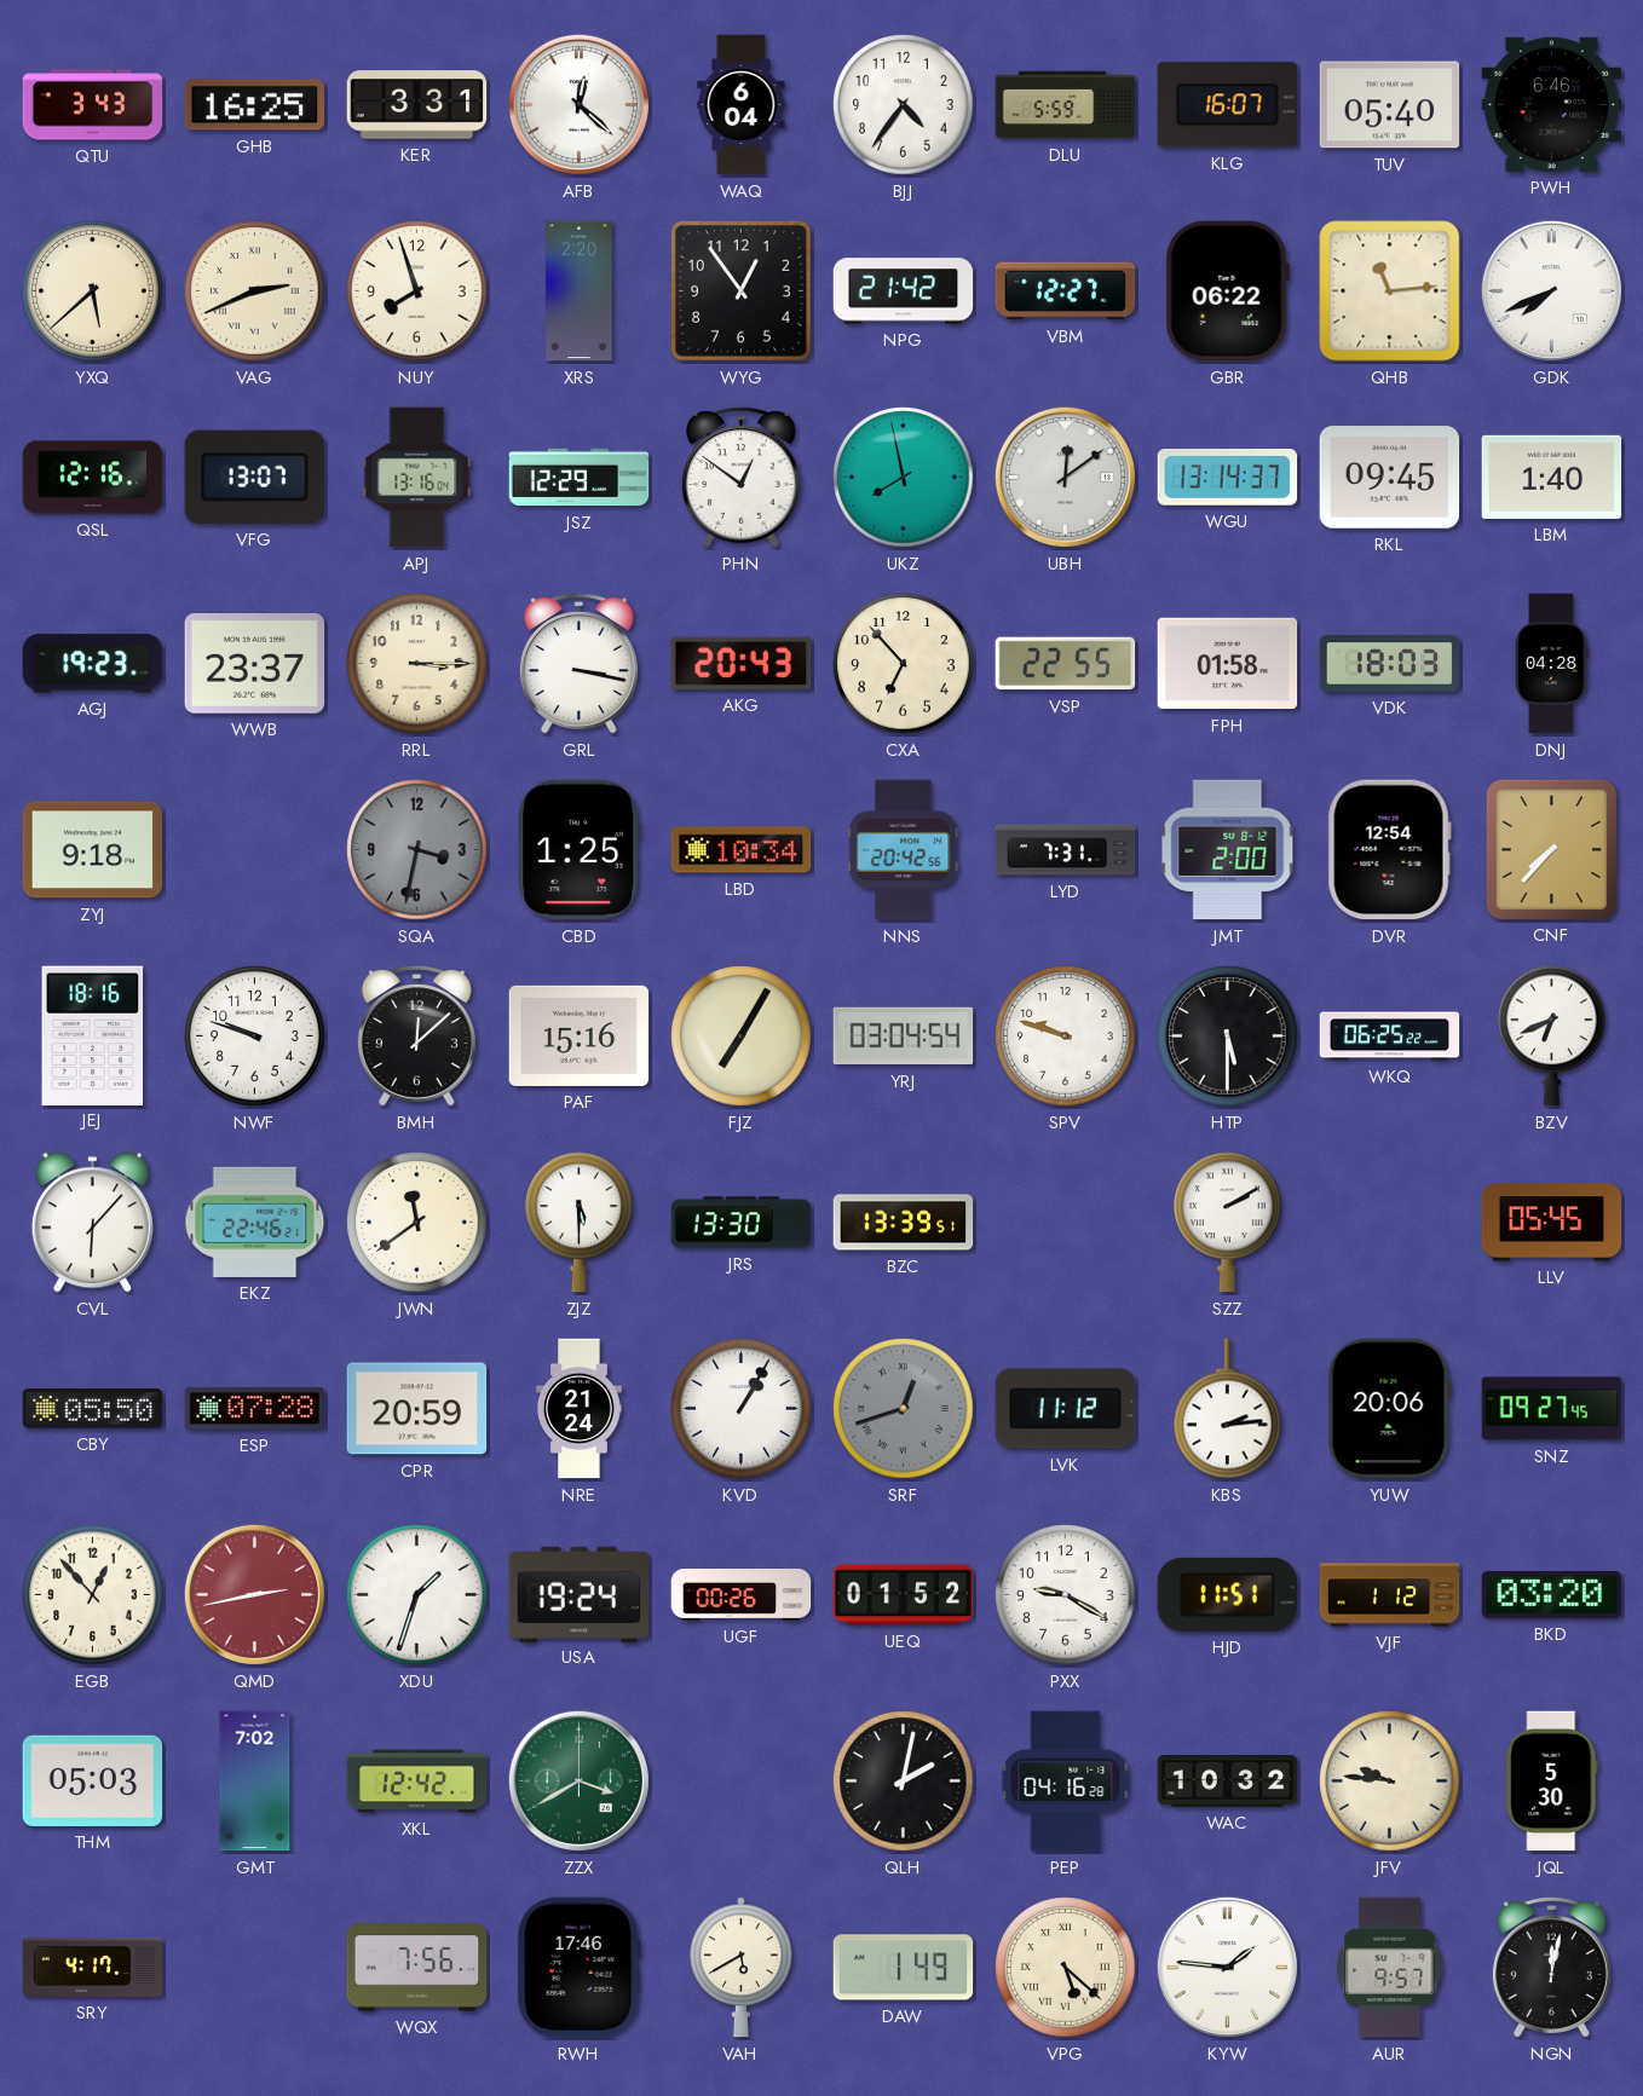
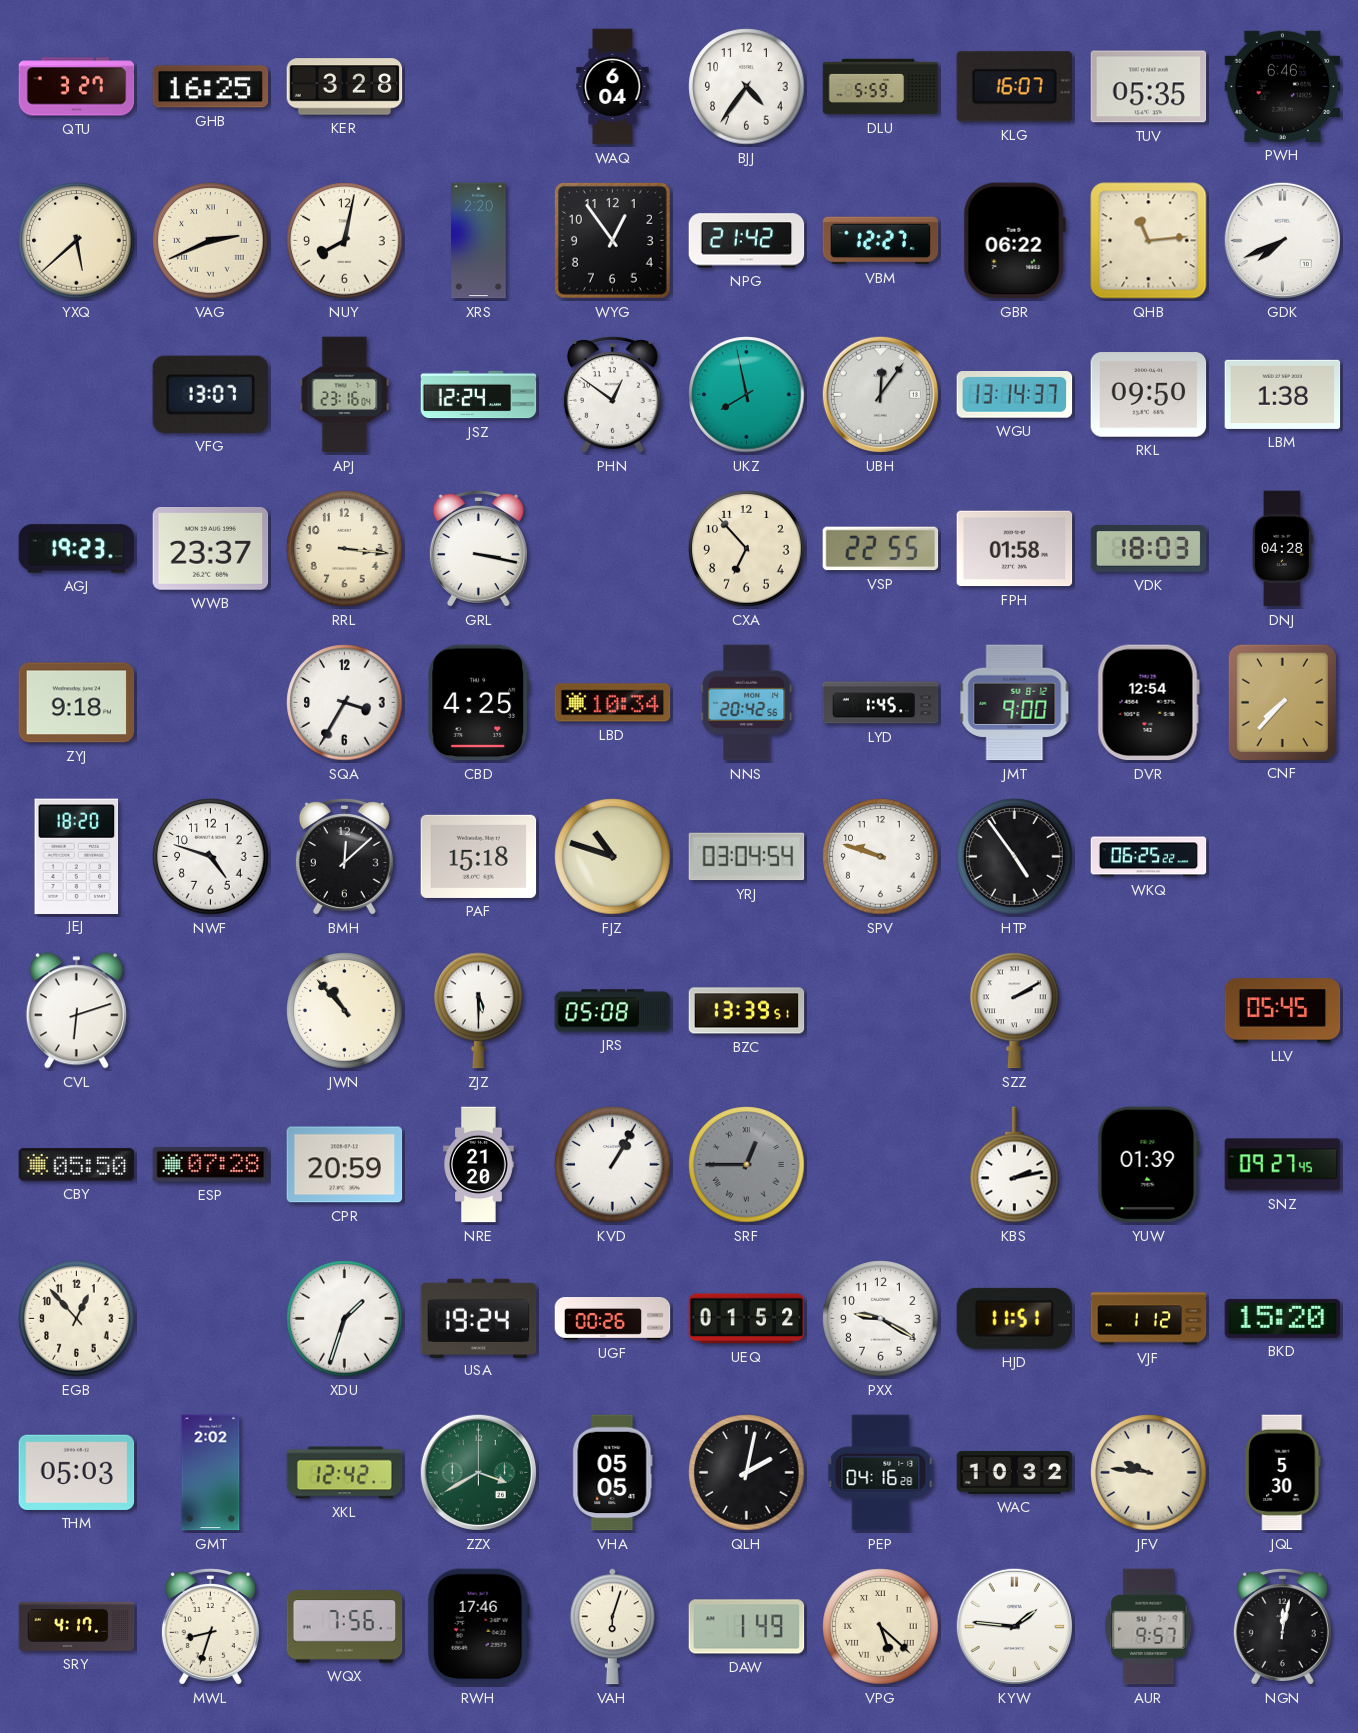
QTU: 3:43 -> 3:27
KER: 3:31 -> 3:28
AFB: 12:22 -> none
TUV: 05:40 -> 05:35
NUY: 7:57 -> 8:02
QSL: 12:16 -> none
APJ: 13:16 -> 23:16
JSZ: 12:29 -> 12:24
UBH: 12:09 -> 12:06
RKL: 09:45 -> 09:50
LBM: 1:40 -> 1:38
RRL: 3:15 -> 3:16
AKG: 20:43 -> none
SQA: 3:32 -> 3:35
SQA dial: grey -> white
CBD: 1:25 -> 4:25
LYD: 7:31 -> 1:45
JMT: 2:00 -> 9:00
JEJ: 18:16 -> 18:20
NWF: 9:48 -> 4:48
PAF: 15:16 -> 15:18
FJZ: 7:05 -> 10:48
HTP: 5:30 -> 4:54
BZV: 6:41 -> none
CVL: 6:07 -> 6:12
EKZ: 22:46 -> none
JWN: 11:39 -> 10:53
JRS: 13:30 -> 05:08
NRE: 21:24 -> 21:20
SRF: 12:42 -> 12:45
LVK: 11:12 -> none
KBS: 2:14 -> 2:13
YUW: 20:06 -> 01:39
QMD: 2:43 -> none
BKD: 03:20 -> 15:20
GMT: 7:02 -> 2:02
VHA: none -> 05:05
MWL: none -> 8:33
VAH: 5:40 -> 6:03
